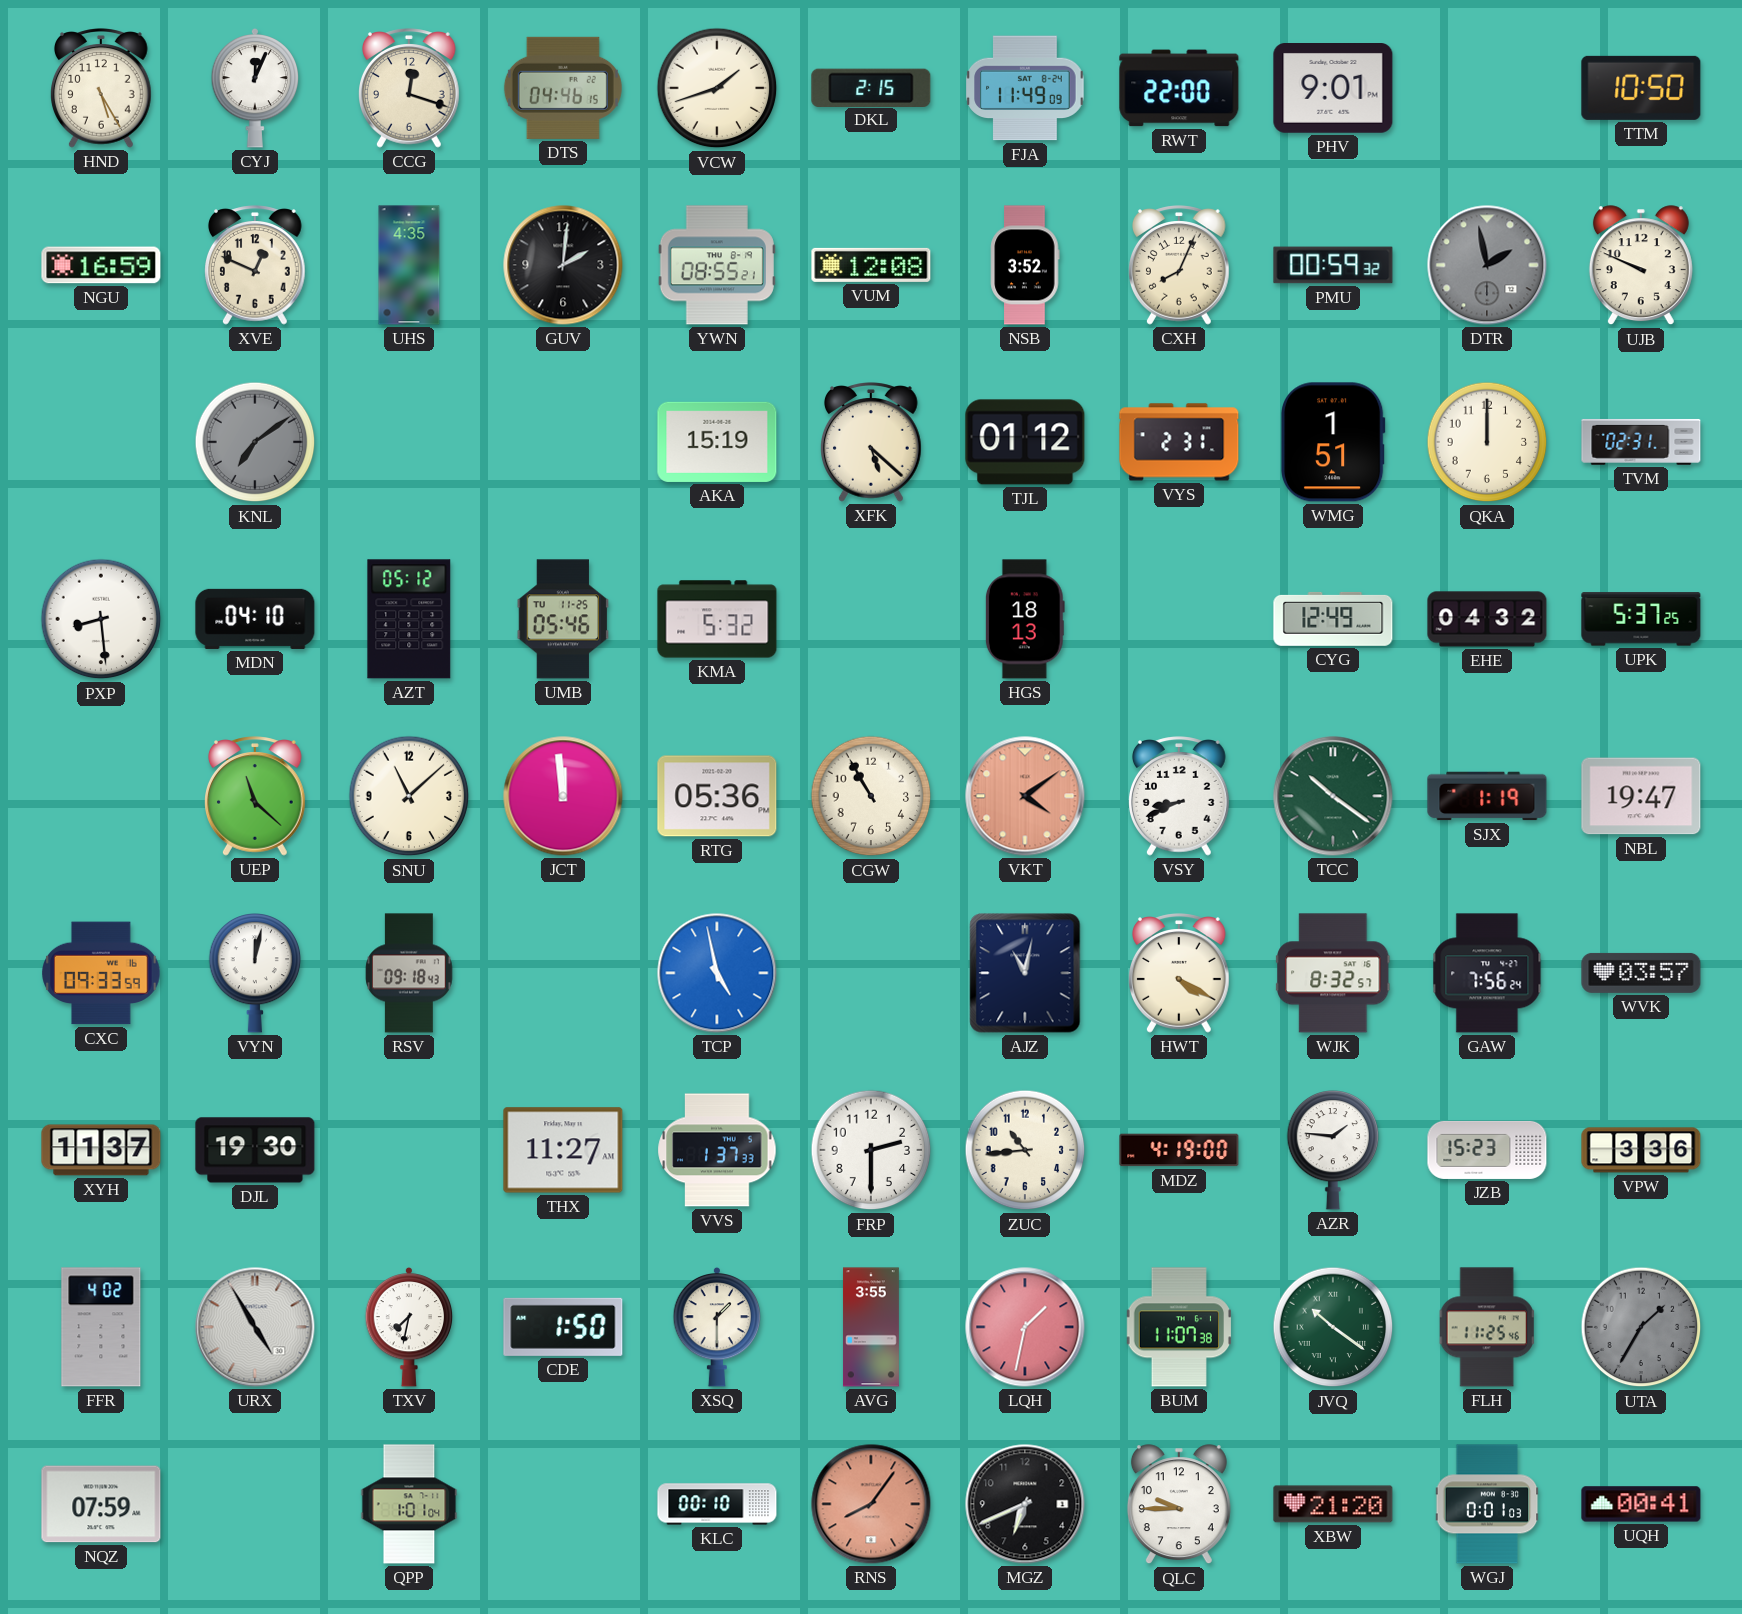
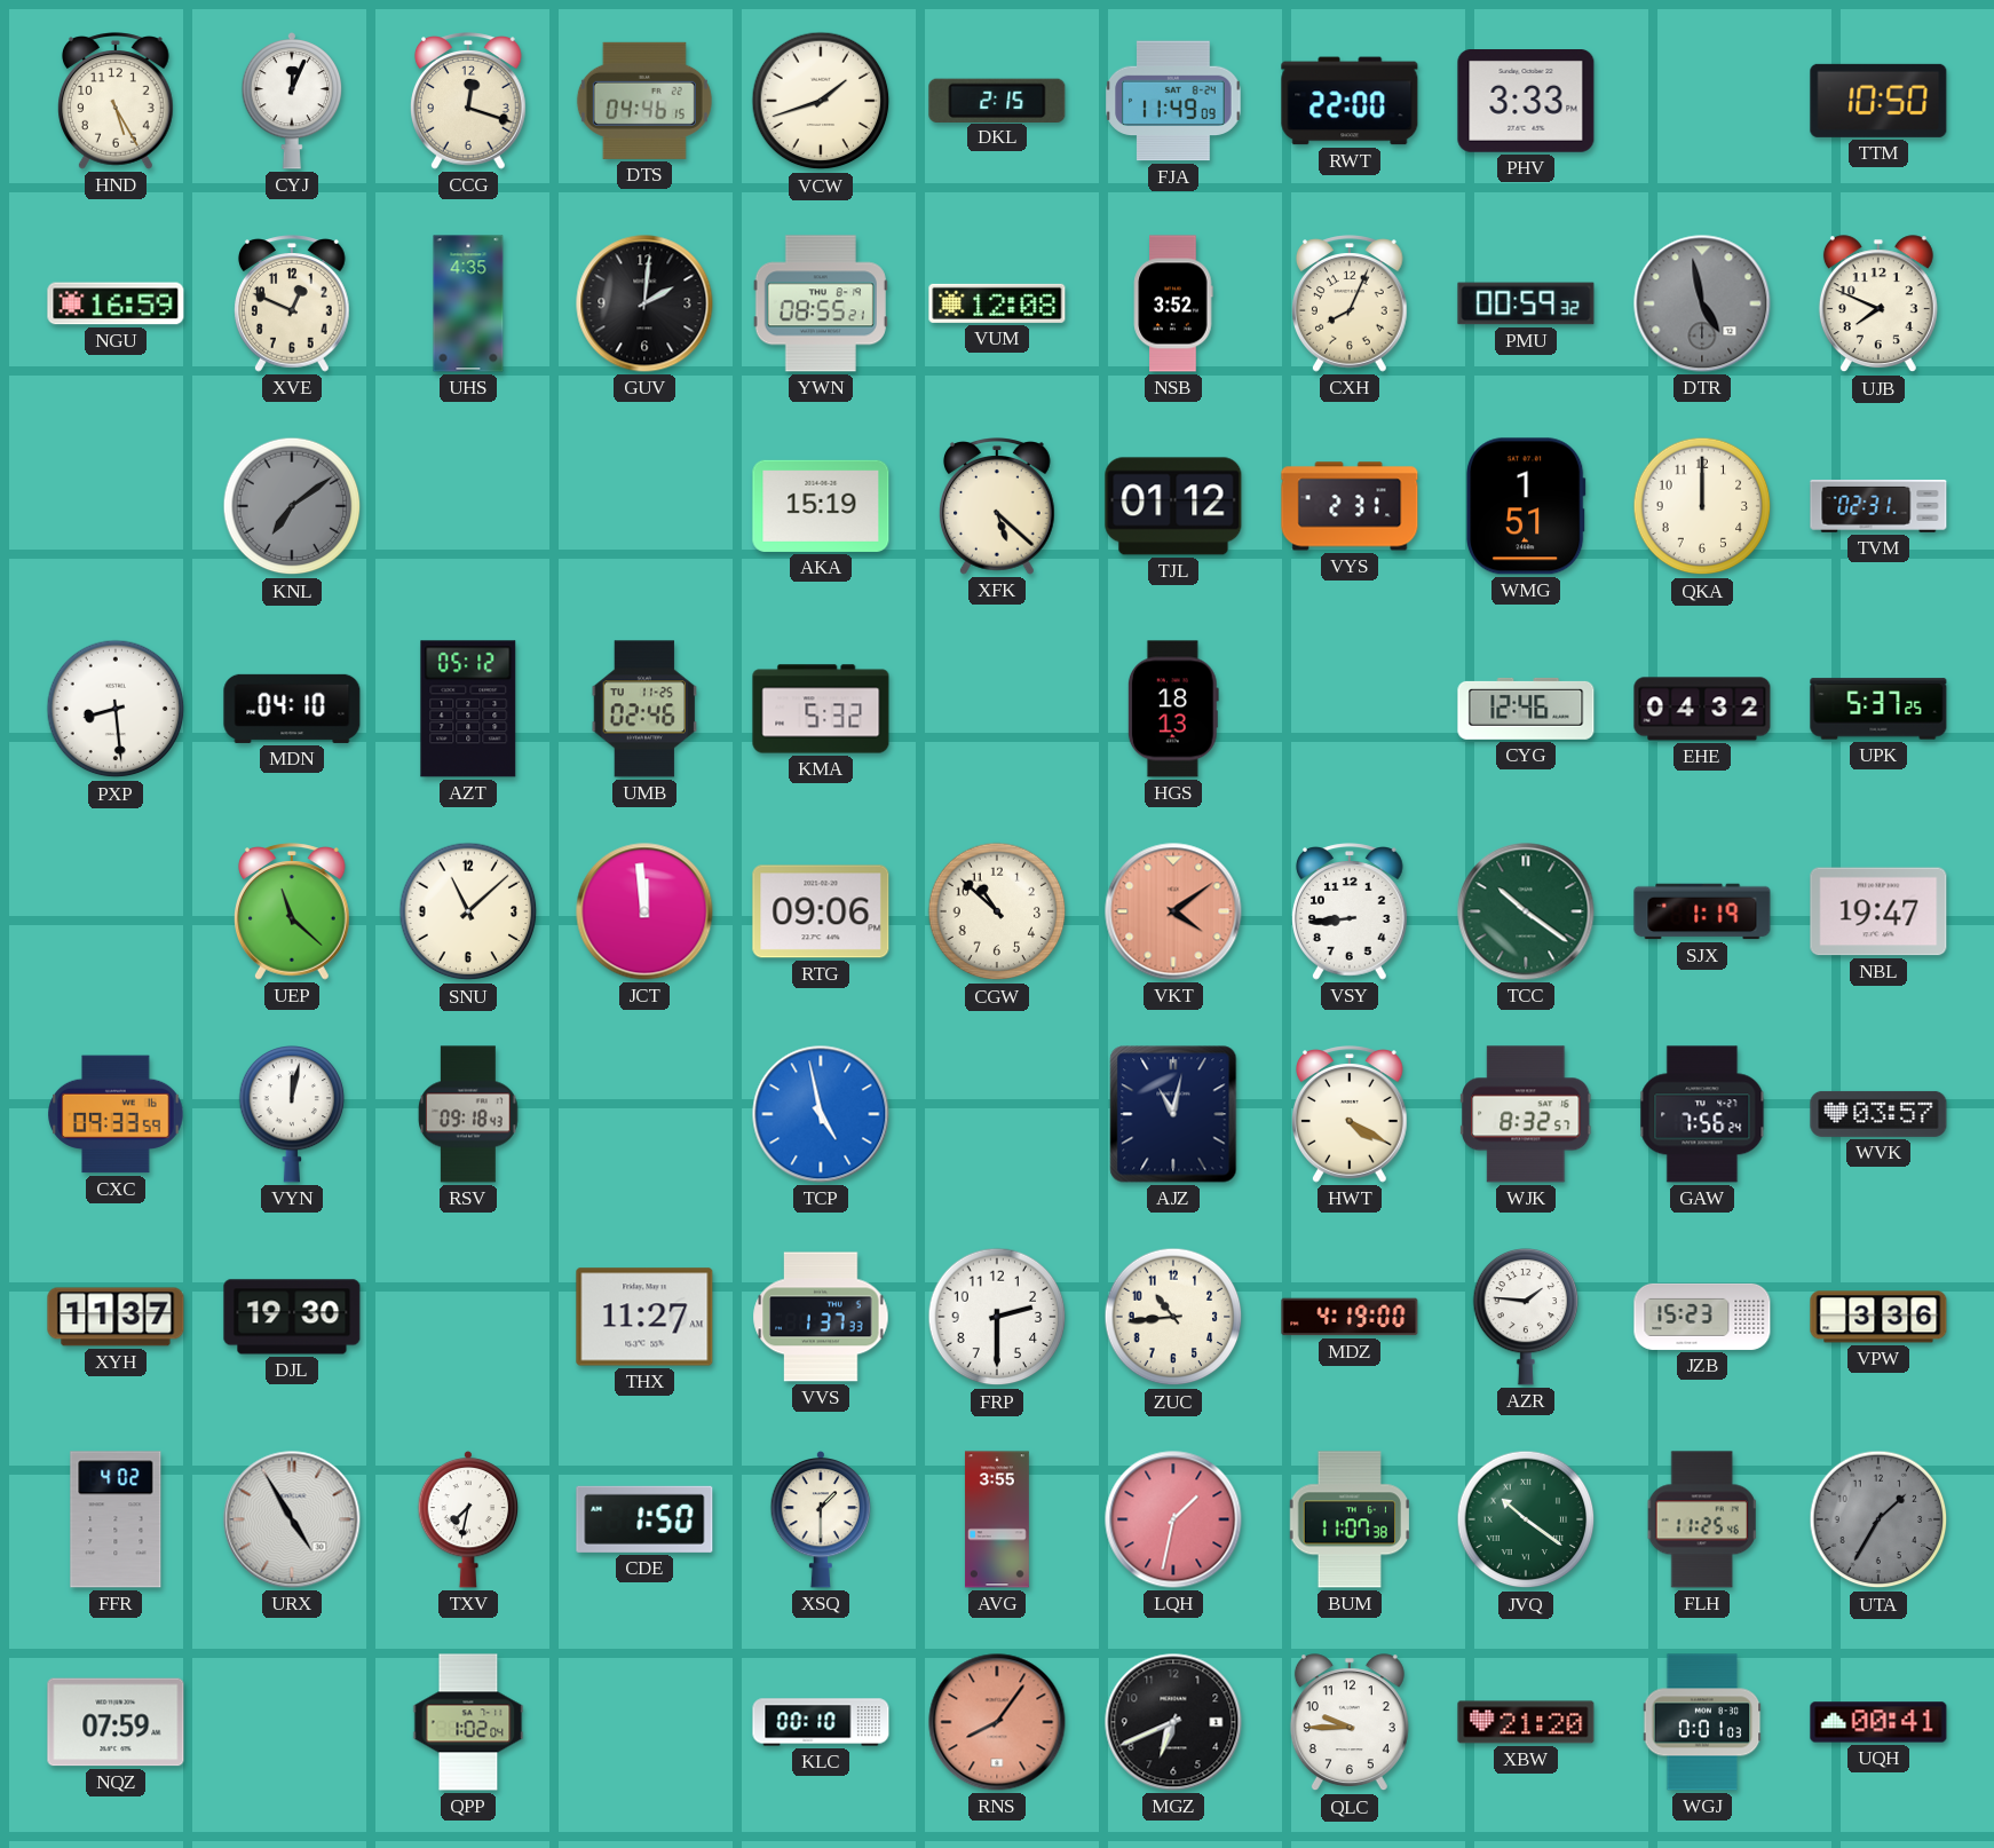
PHV: 9:01 -> 3:33
DTR: 1:58 -> 4:58
UJB: 9:49 -> 7:49
UMB: 05:46 -> 02:46
CYG: 12:49 -> 12:46
RTG: 05:36 -> 09:06
CGW: 10:55 -> 10:52
VSY: 8:41 -> 8:44
QPP: 1:01 -> 1:02
